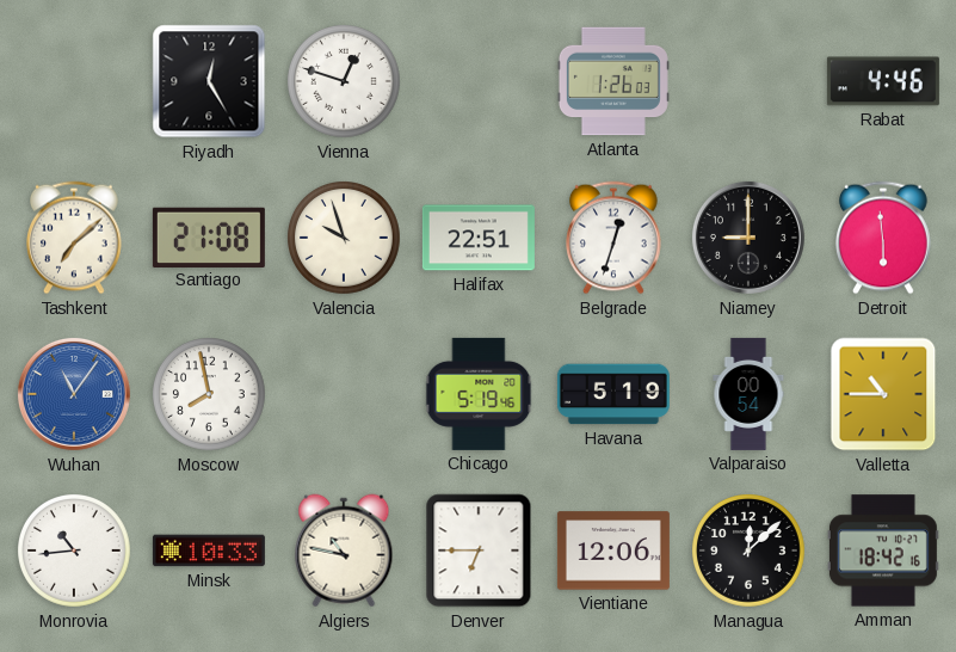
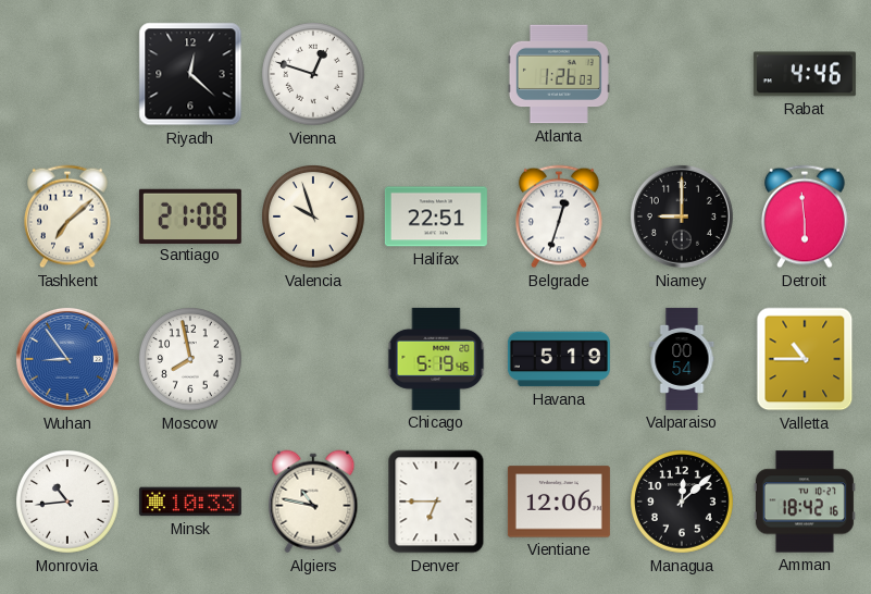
Riyadh: 12:25 -> 12:22
Wuhan: 11:06 -> 8:54
